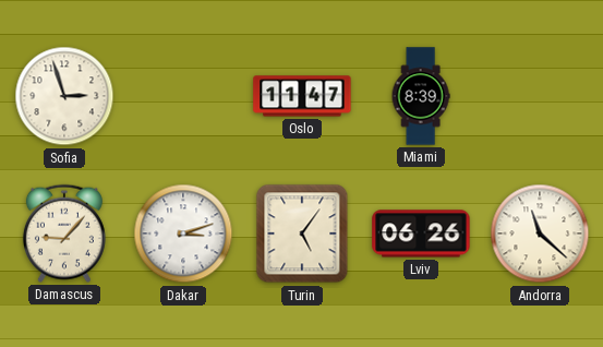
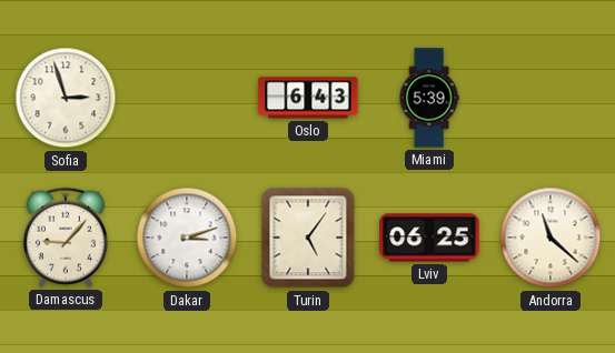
Oslo: 11:47 -> 6:43
Miami: 8:39 -> 5:39
Lviv: 06:26 -> 06:25
